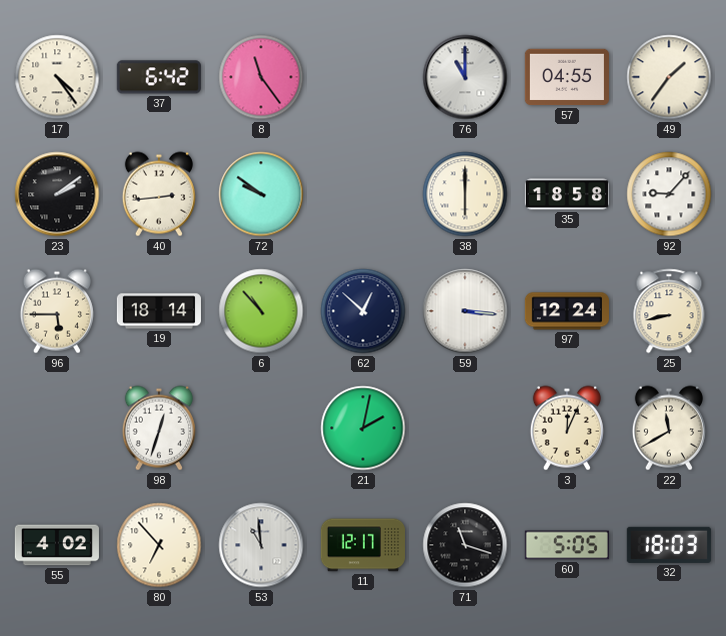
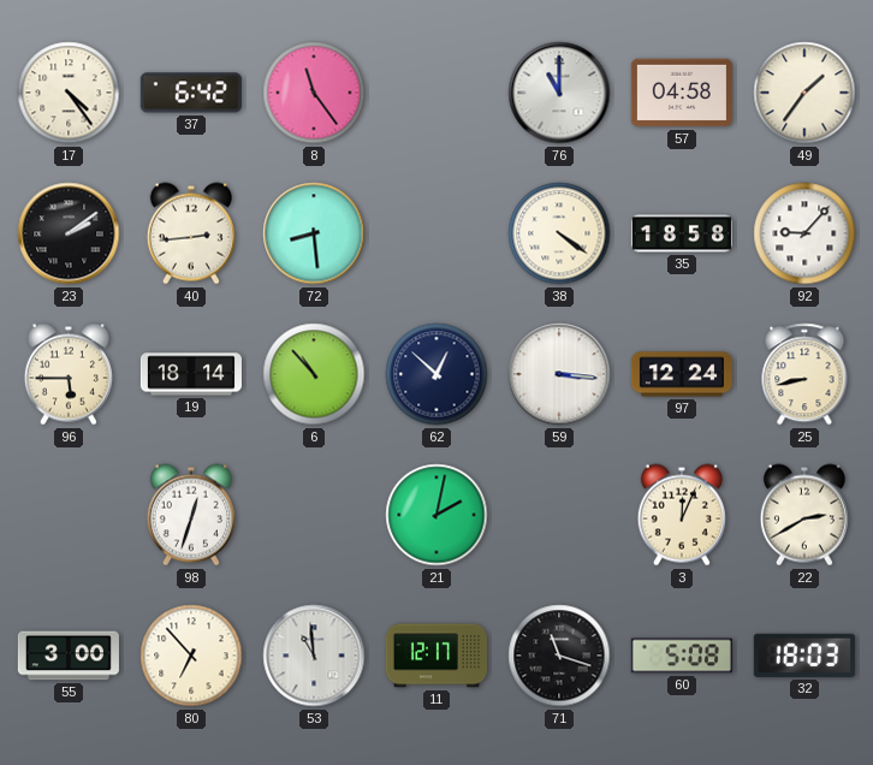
57: 04:55 -> 04:58
72: 9:51 -> 8:29
38: 6:00 -> 4:21
22: 11:40 -> 2:40
55: 4:02 -> 3:00
60: 5:05 -> 5:08
